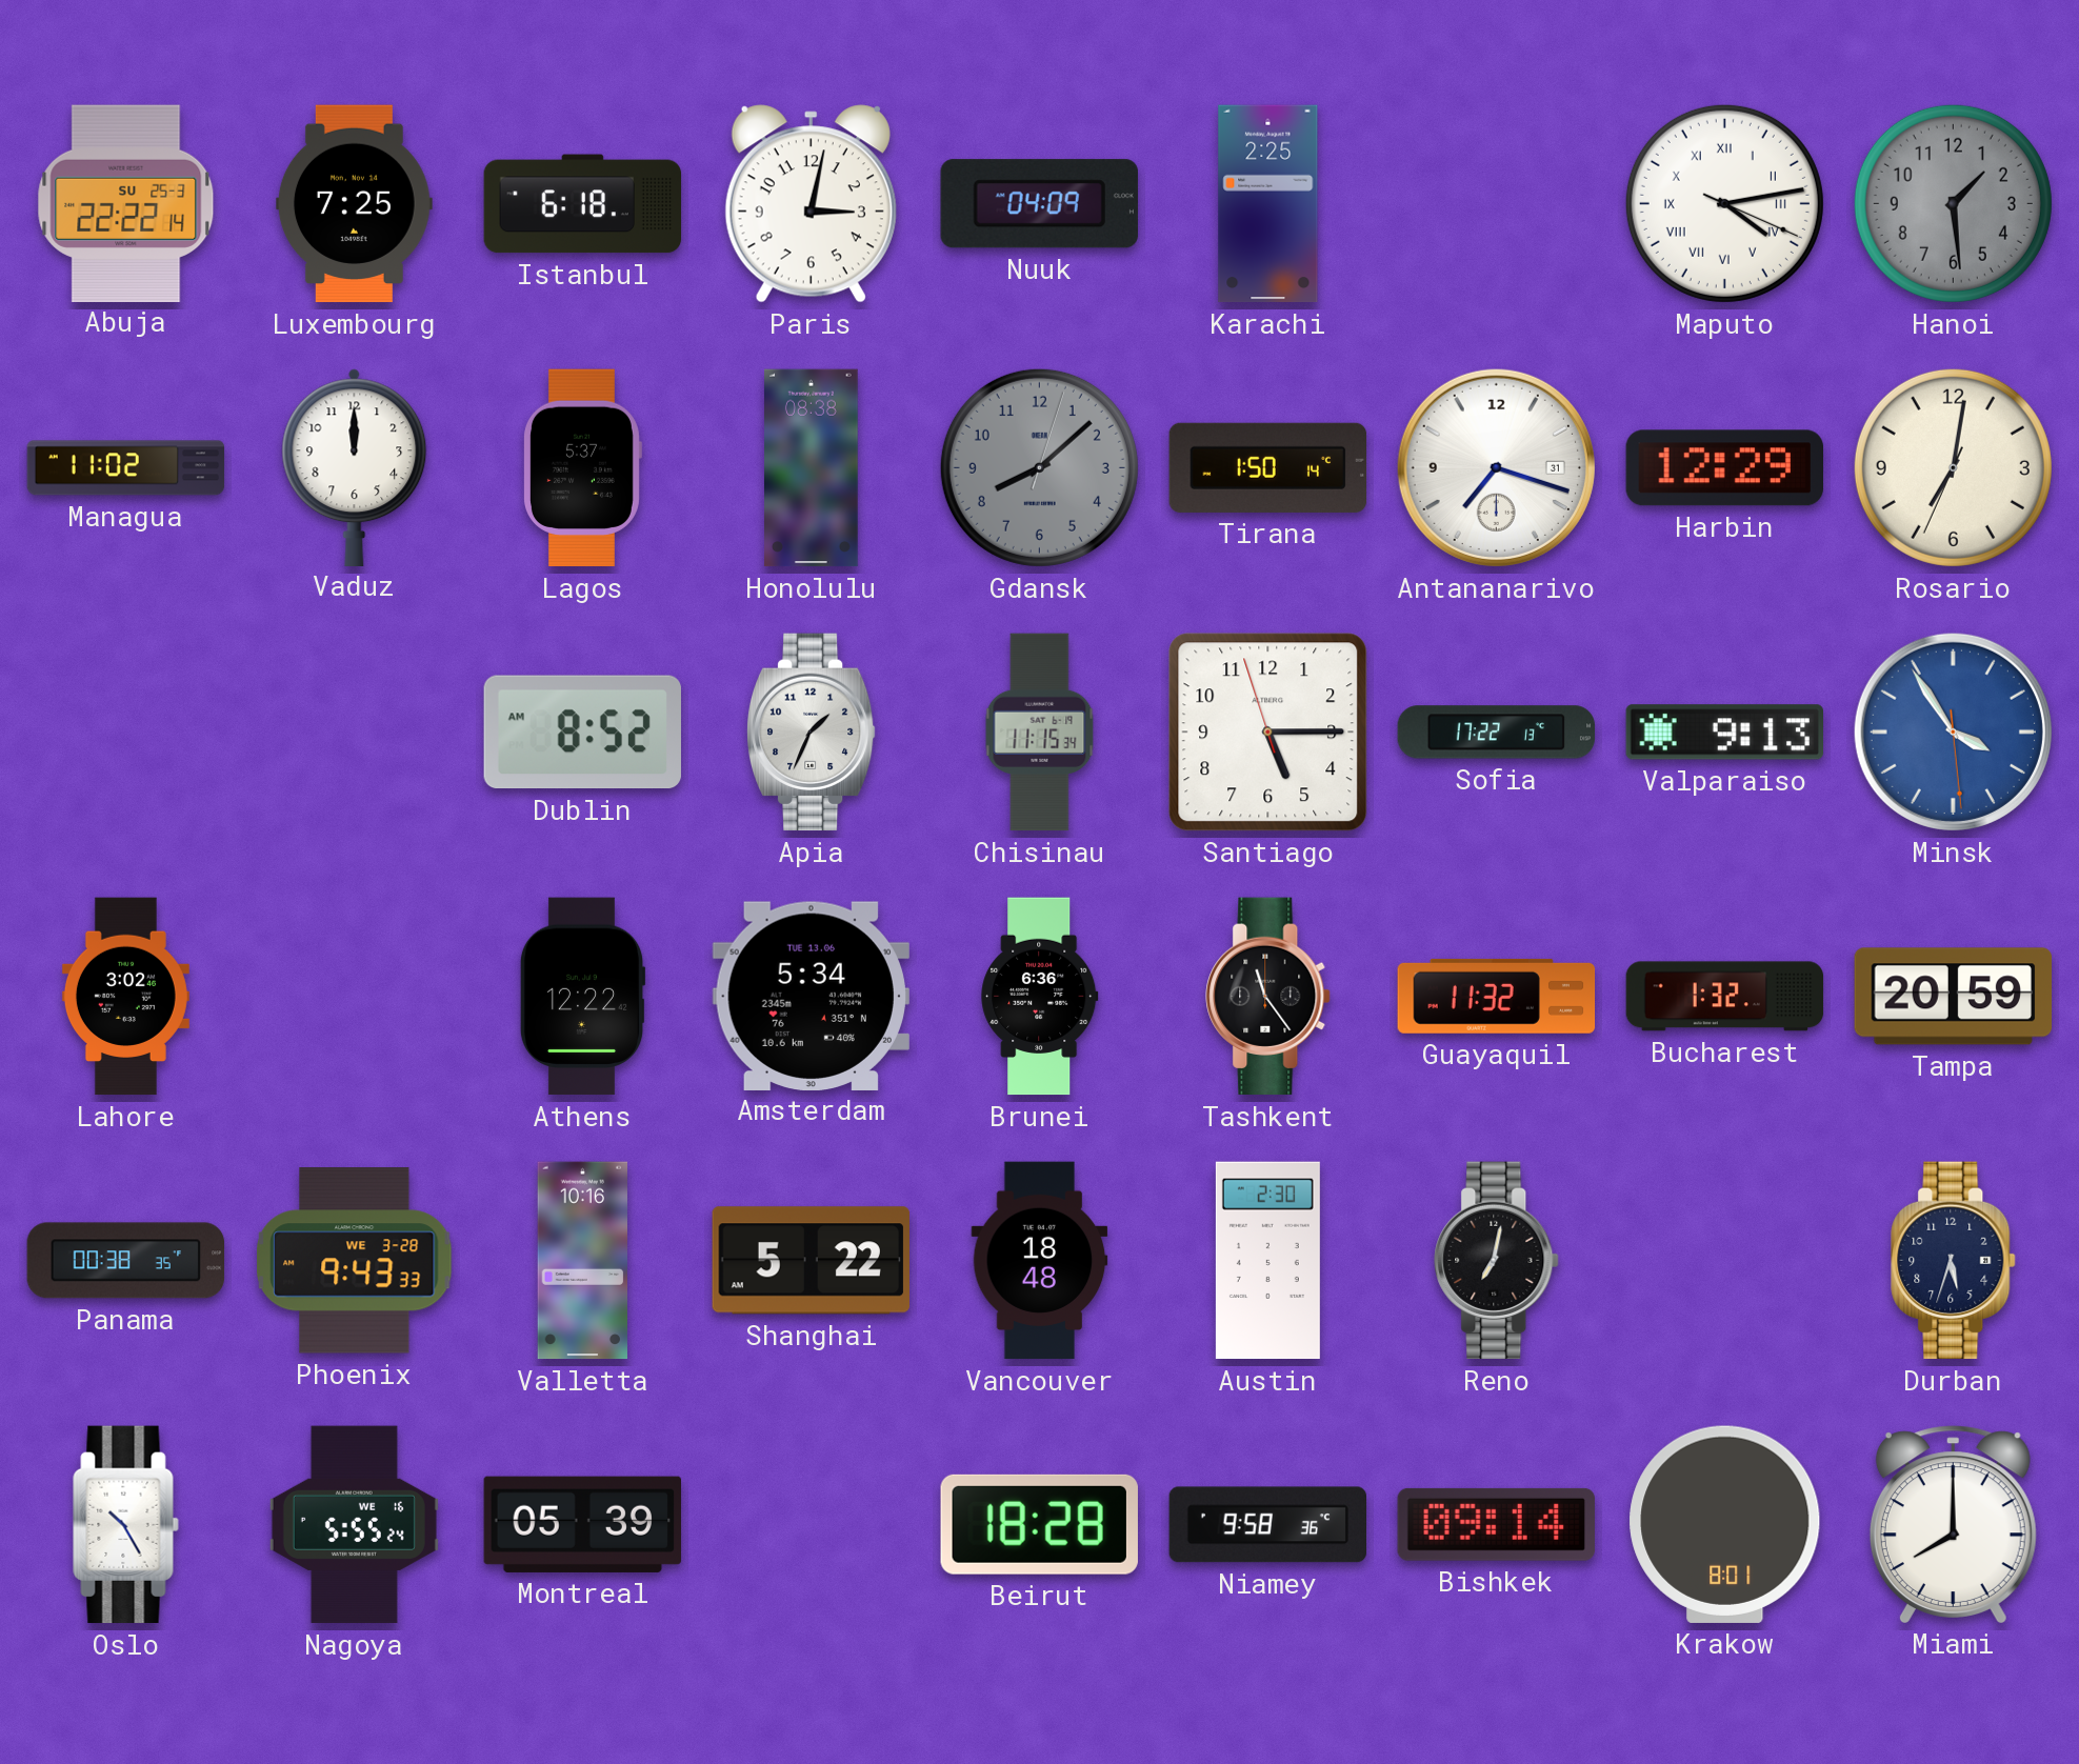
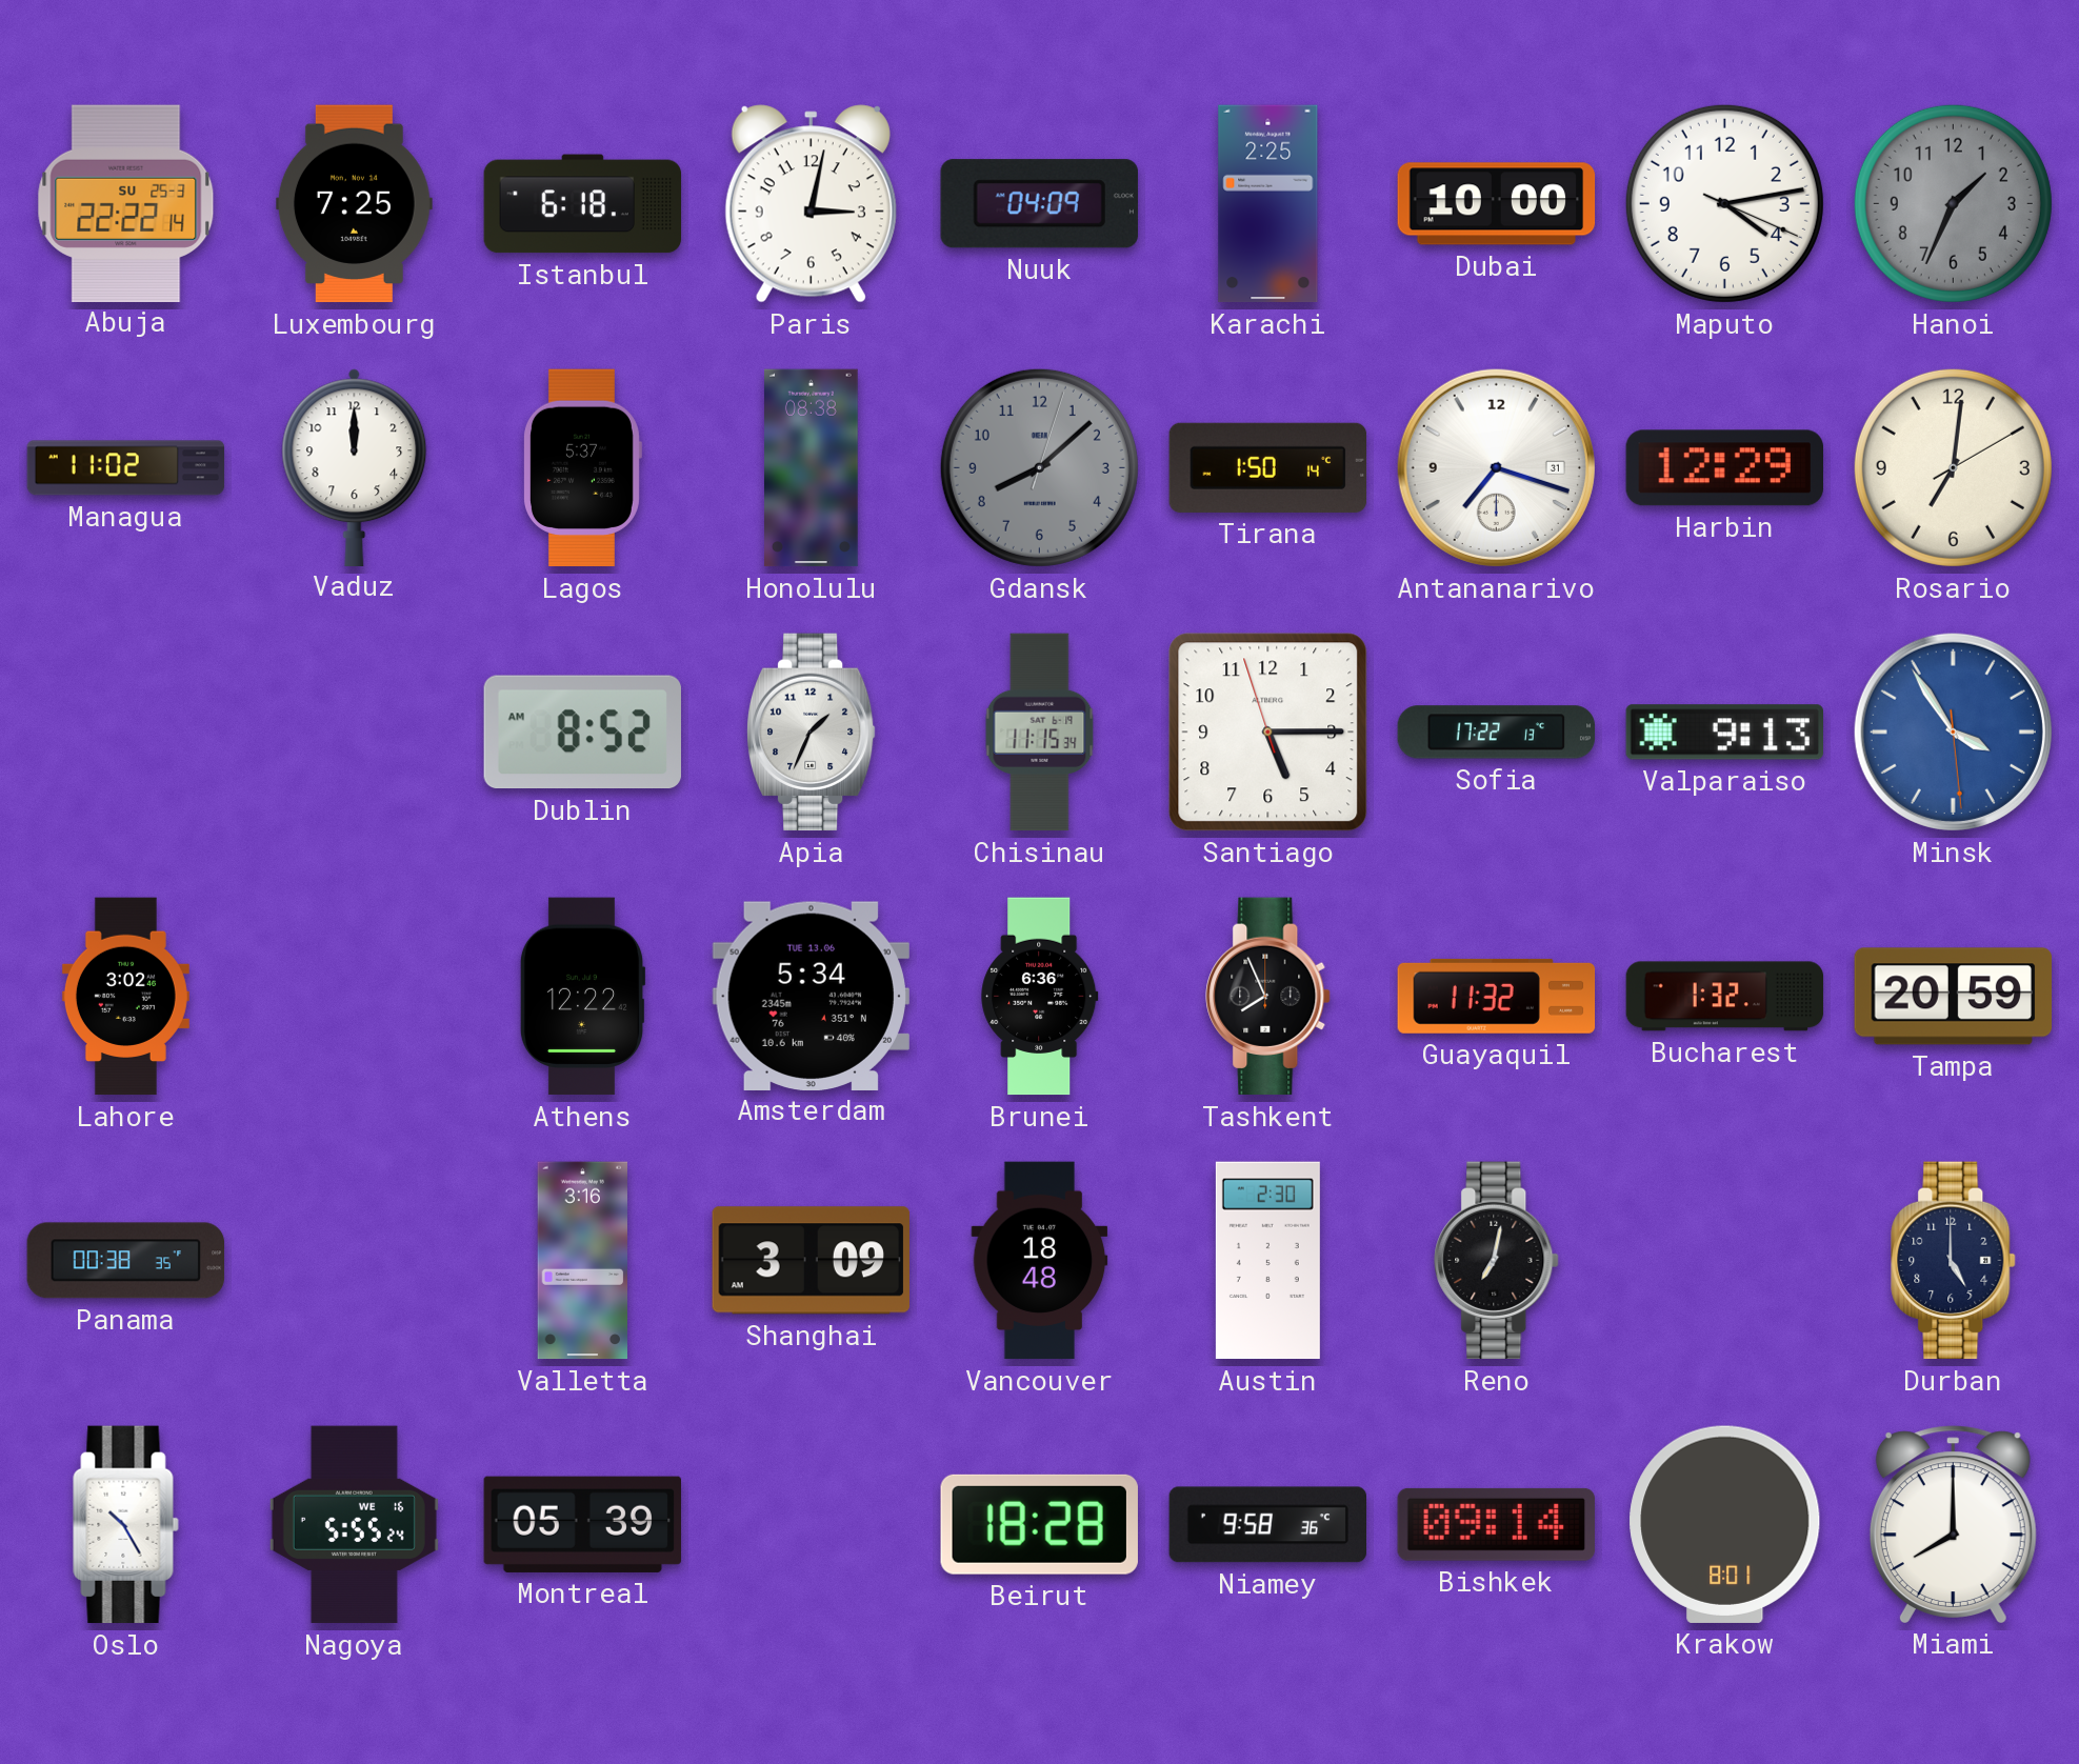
Dubai: none -> 10:00
Maputo numerals: Roman -> Arabic
Hanoi: 1:29 -> 1:34
Rosario: 7:01:34 -> 7:01:10
Tashkent: 11:24 -> 7:56
Phoenix: 9:43 -> none
Valletta: 10:16 -> 3:16
Shanghai: 5:22 -> 3:09
Durban: 5:33 -> 5:00
